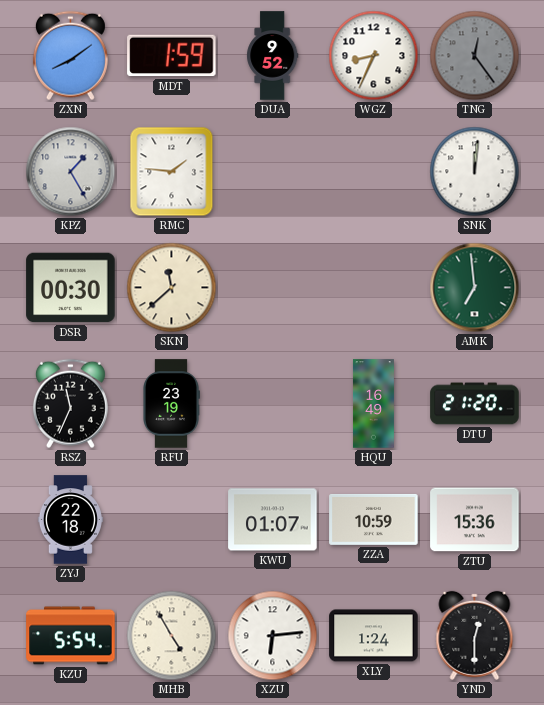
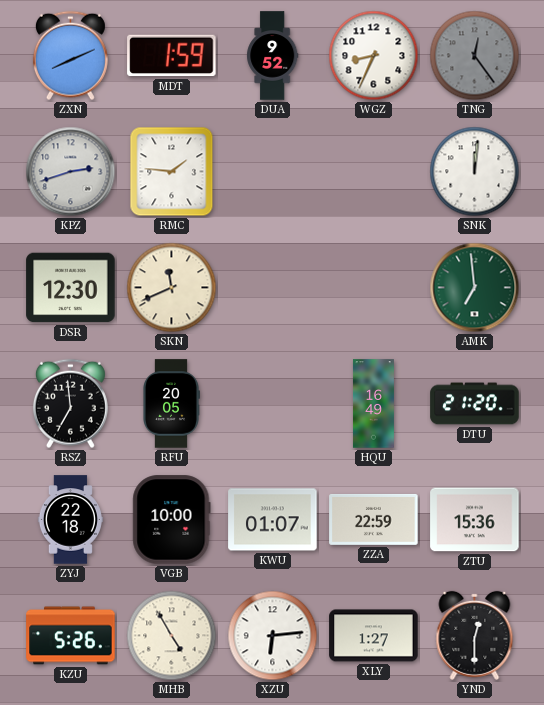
ZXN: 8:09 -> 8:11
KPZ: 1:25 -> 2:42
DSR: 00:30 -> 12:30
SKN: 11:38 -> 11:41
RSZ: 11:34 -> 6:59
RFU: 23:19 -> 20:05
VGB: none -> 10:00
ZZA: 10:59 -> 22:59
KZU: 5:54 -> 5:26
XLY: 1:24 -> 1:27
